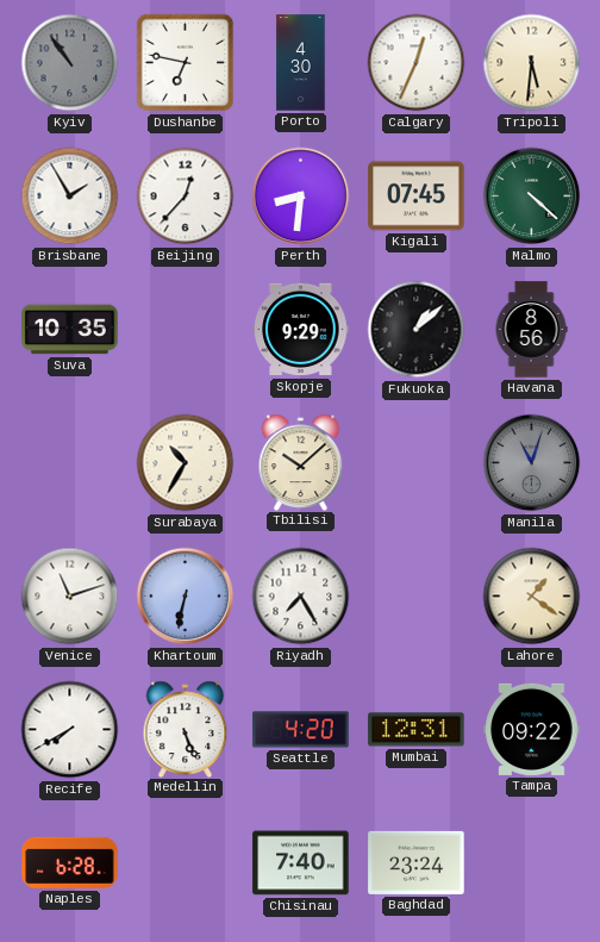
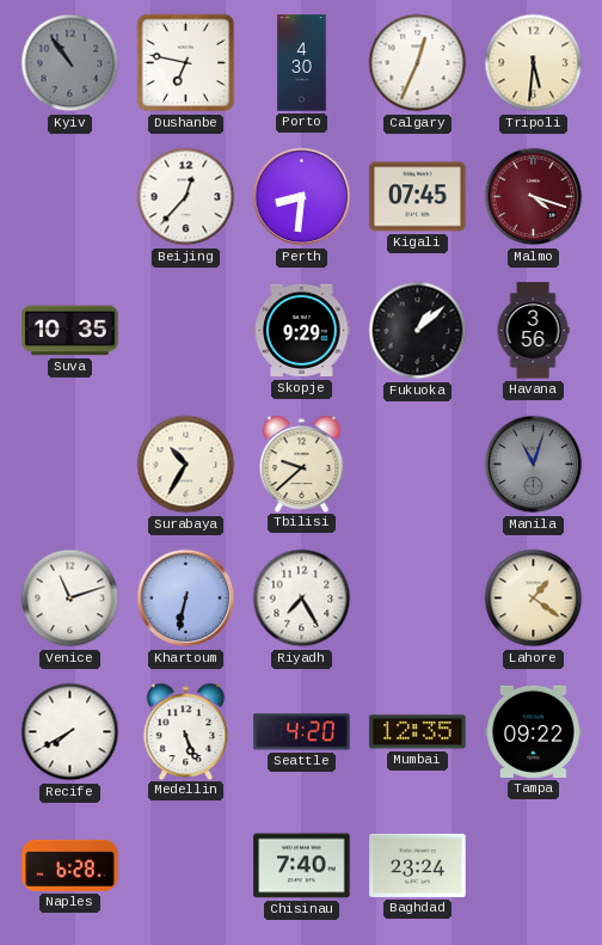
Brisbane: 1:55 -> none
Malmo: 4:22 -> 4:18
Malmo dial: green -> burgundy
Havana: 8:56 -> 3:56
Tbilisi: 10:08 -> 9:38
Mumbai: 12:31 -> 12:35
